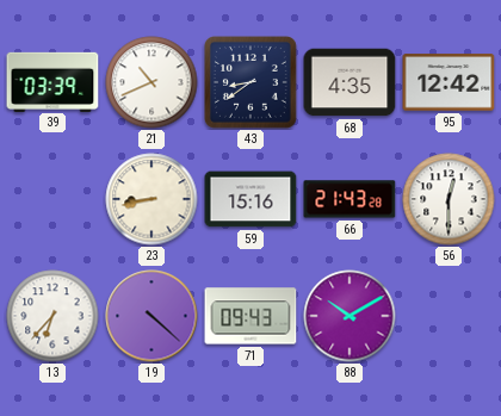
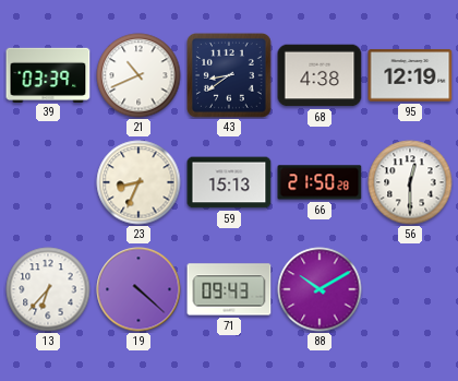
68: 4:35 -> 4:38
95: 12:42 -> 12:19
23: 8:43 -> 8:34
59: 15:16 -> 15:13
66: 21:43 -> 21:50
